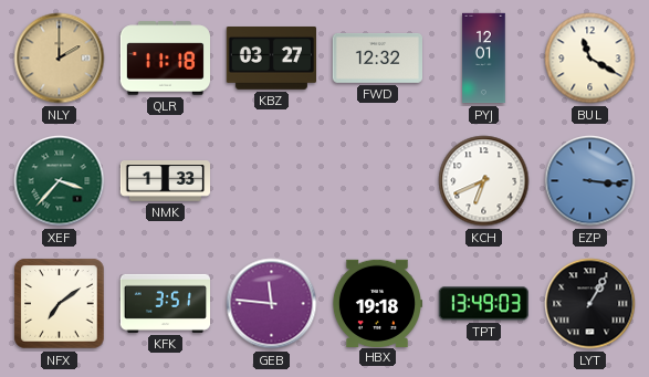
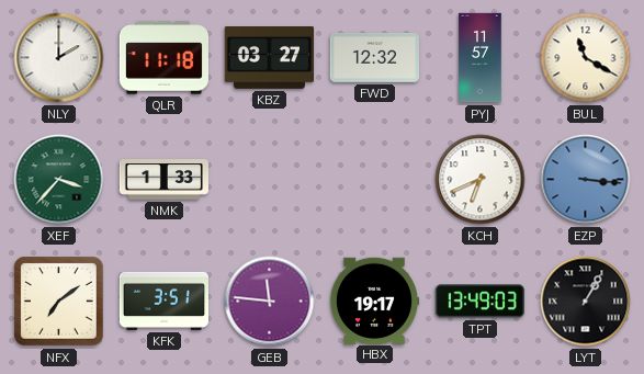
NLY dial: champagne -> white
PYJ: 12:01 -> 11:57
HBX: 19:18 -> 19:17
